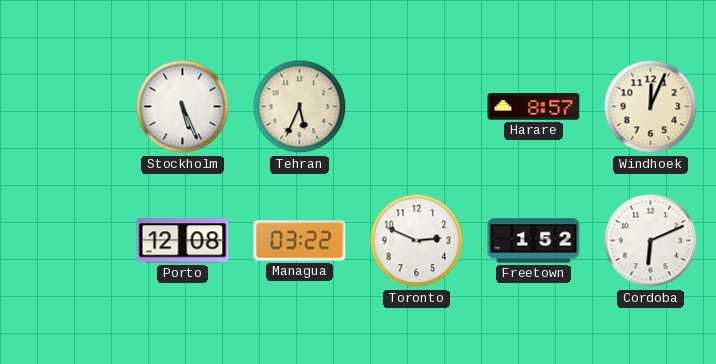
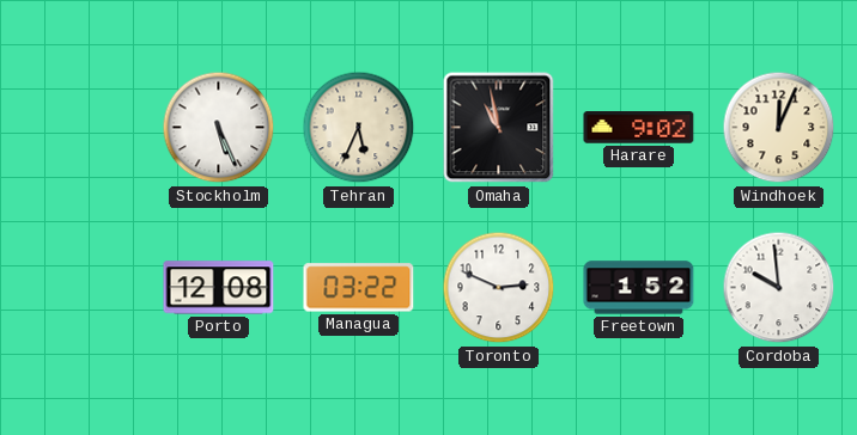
Omaha: none -> 10:58
Harare: 8:57 -> 9:02
Cordoba: 6:11 -> 9:59
